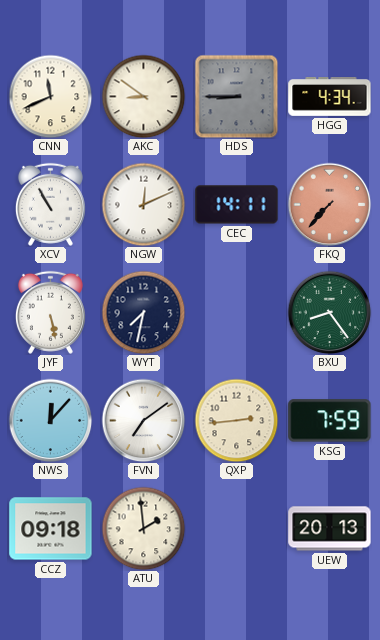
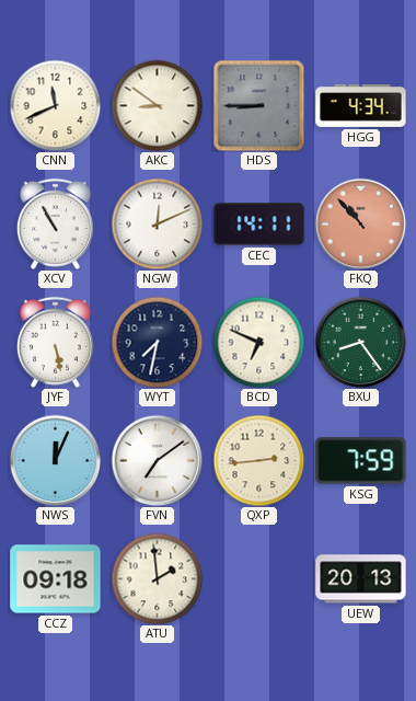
FKQ: 7:37 -> 10:53
BCD: none -> 6:49
NWS: 12:07 -> 12:04
